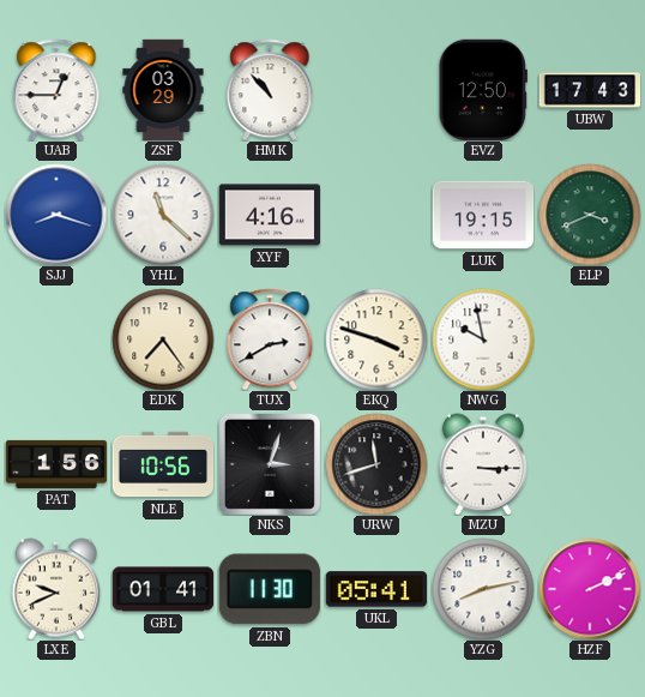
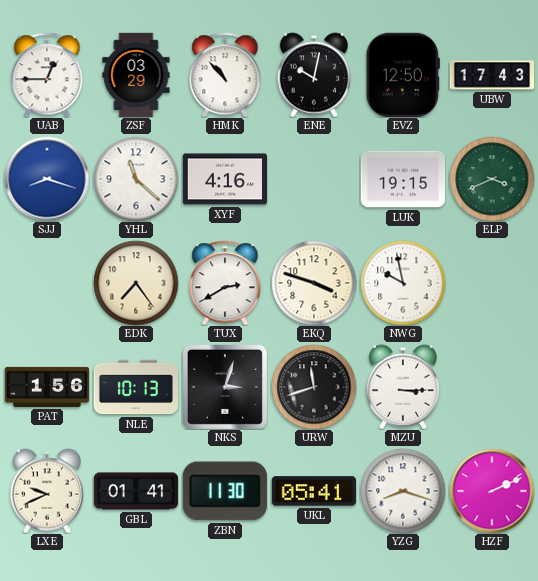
ENE: none -> 10:02
NLE: 10:56 -> 10:13
YZG: 8:13 -> 8:18
